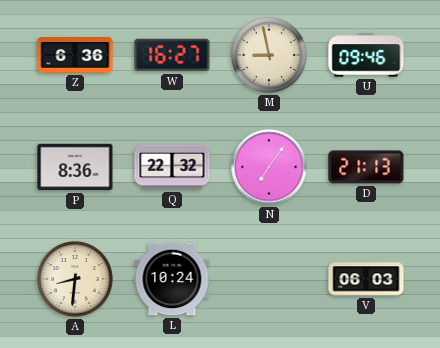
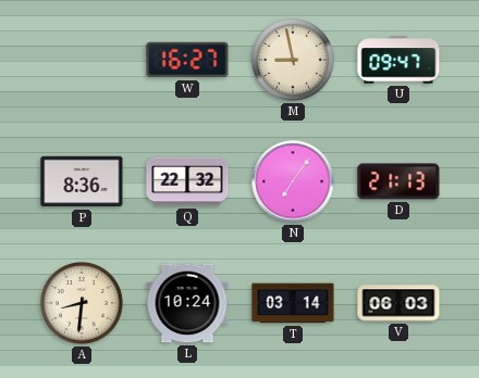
Z: 6:36 -> none
U: 09:46 -> 09:47
T: none -> 03:14
